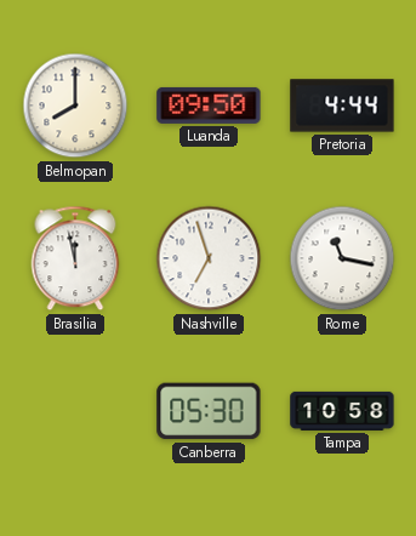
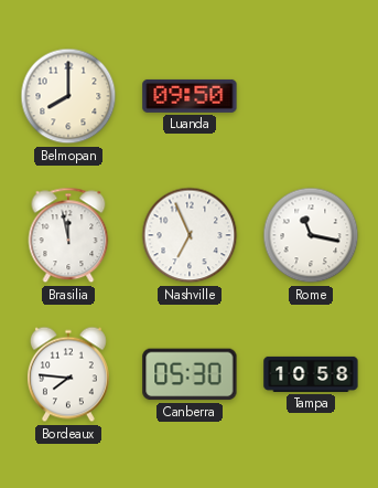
Pretoria: 4:44 -> none
Nashville: 6:57 -> 6:56
Bordeaux: none -> 7:46
